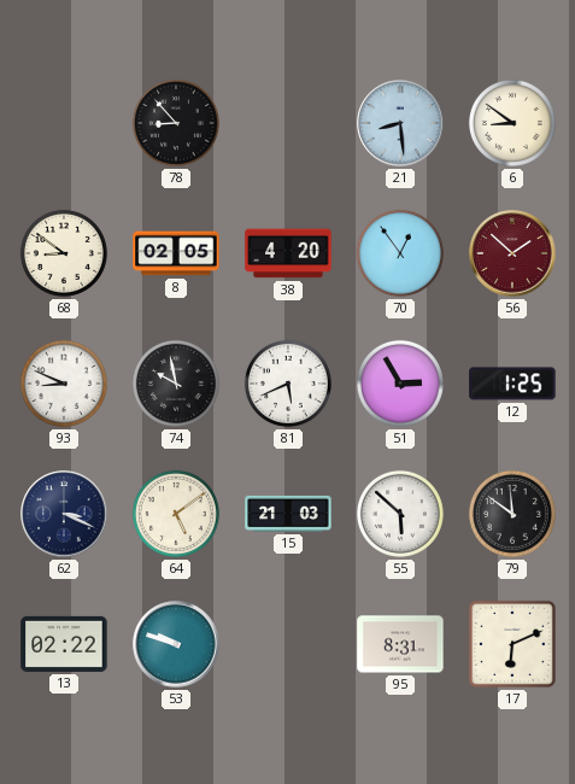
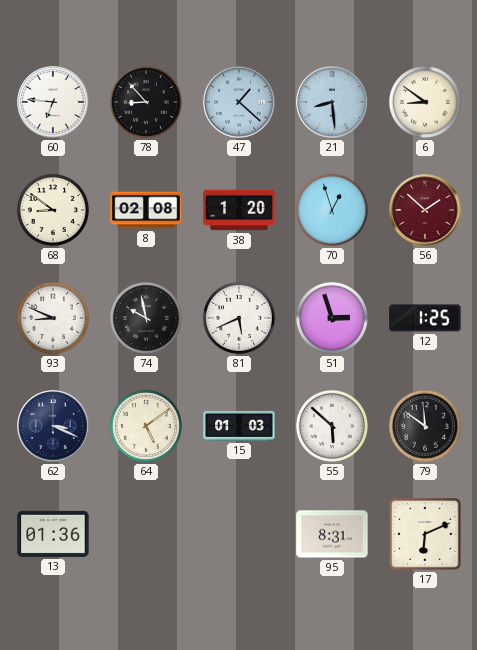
60: none -> 6:46
47: none -> 1:22
8: 02:05 -> 02:08
38: 4:20 -> 1:20
70: 12:54 -> 12:57
51: 2:55 -> 2:57
15: 21:03 -> 01:03
13: 02:22 -> 01:36
53: 9:48 -> none
